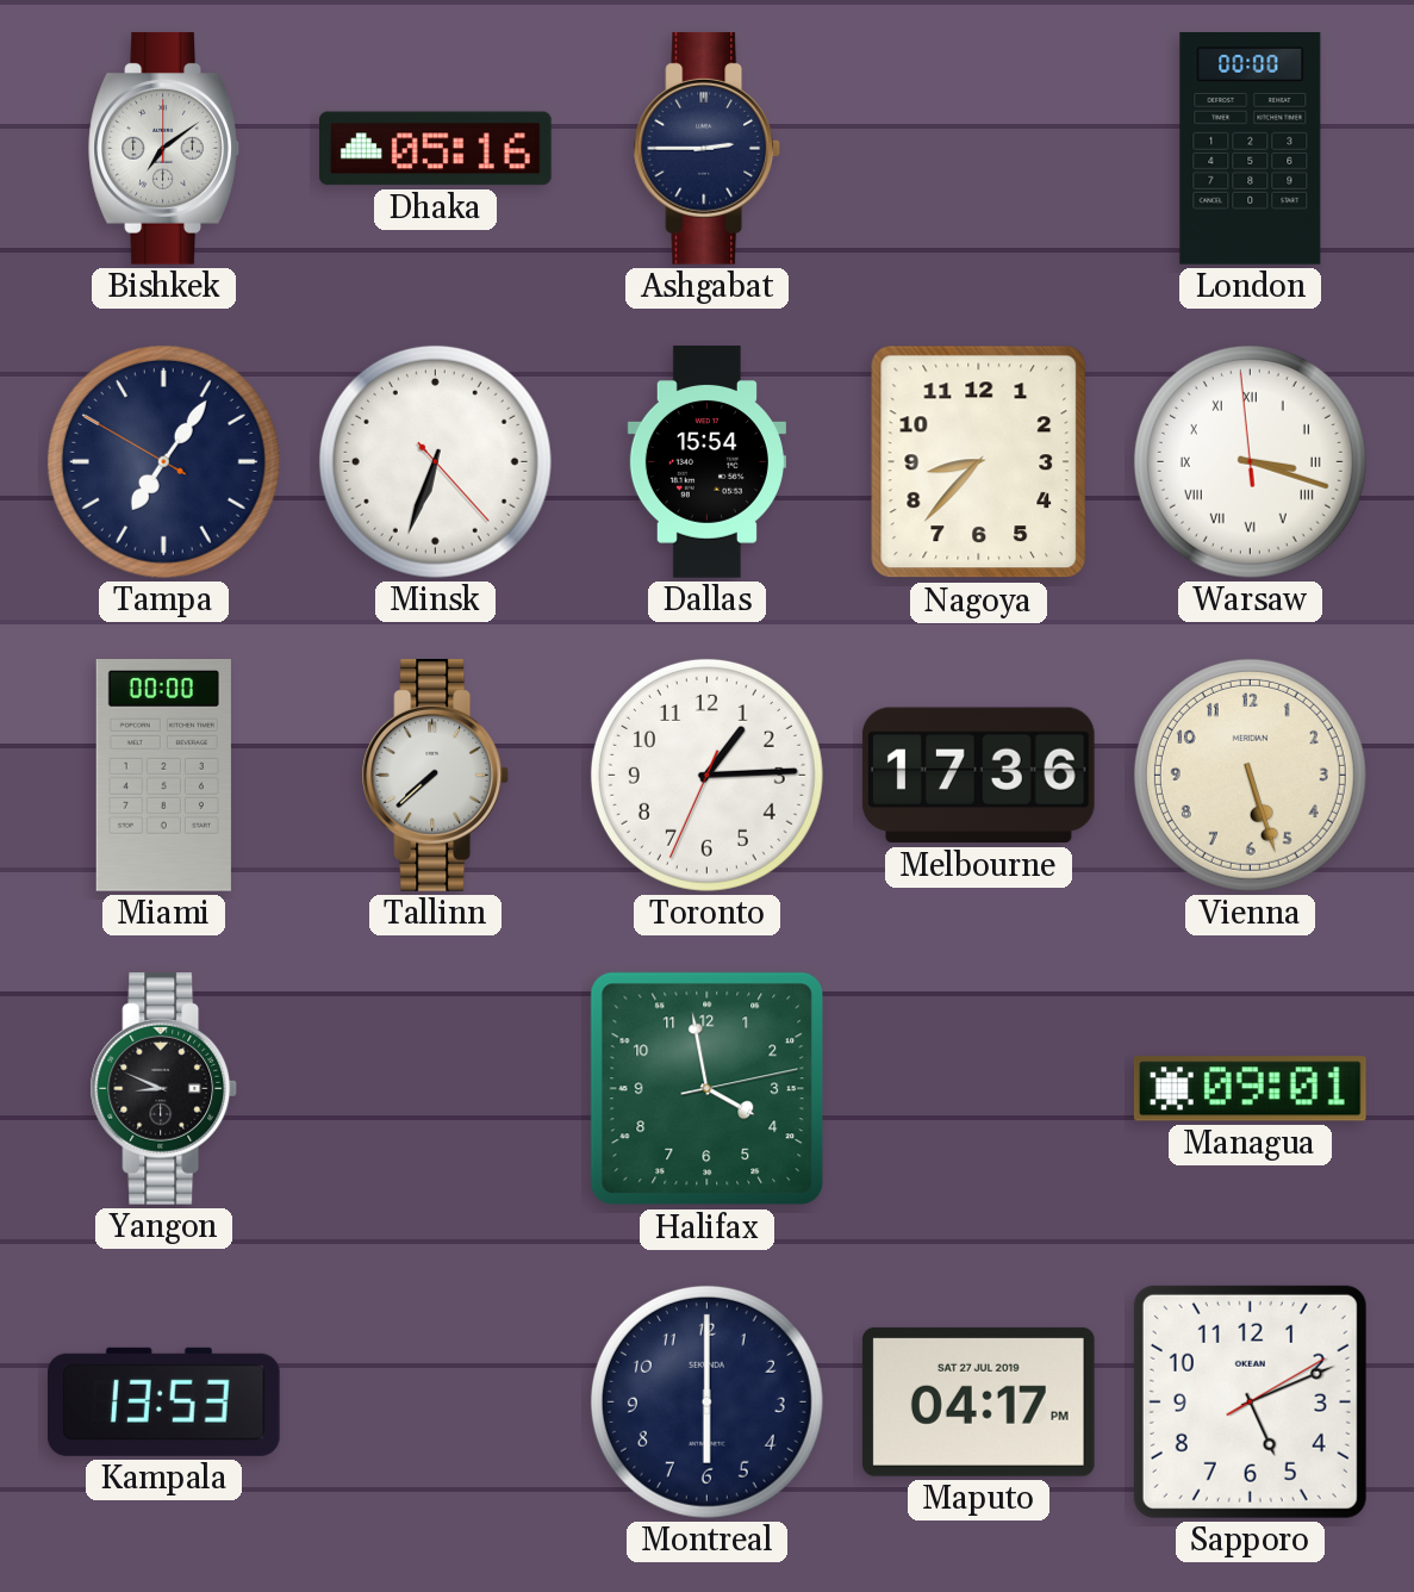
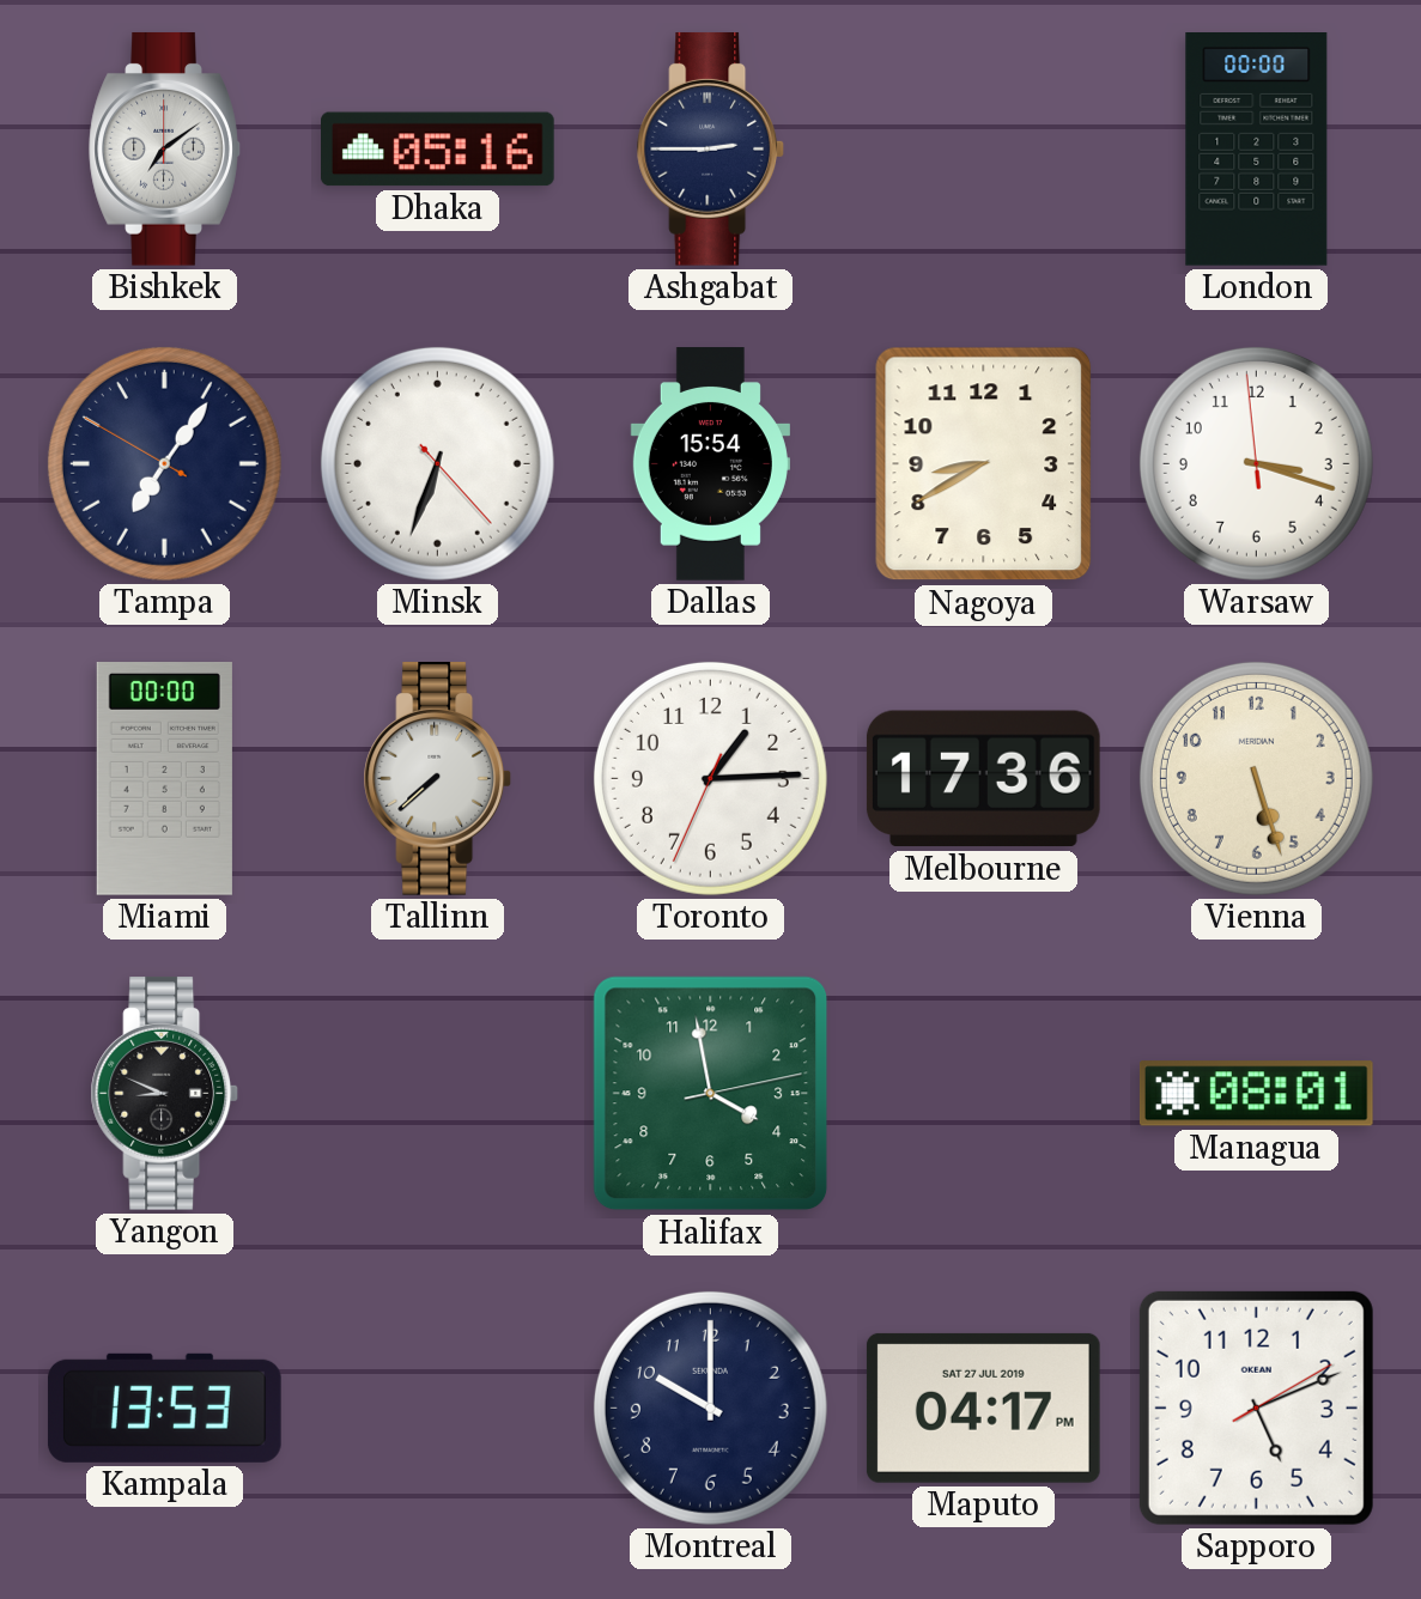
Nagoya: 8:37 -> 8:40
Warsaw numerals: Roman -> Arabic
Managua: 09:01 -> 08:01
Montreal: 6:00 -> 10:00
